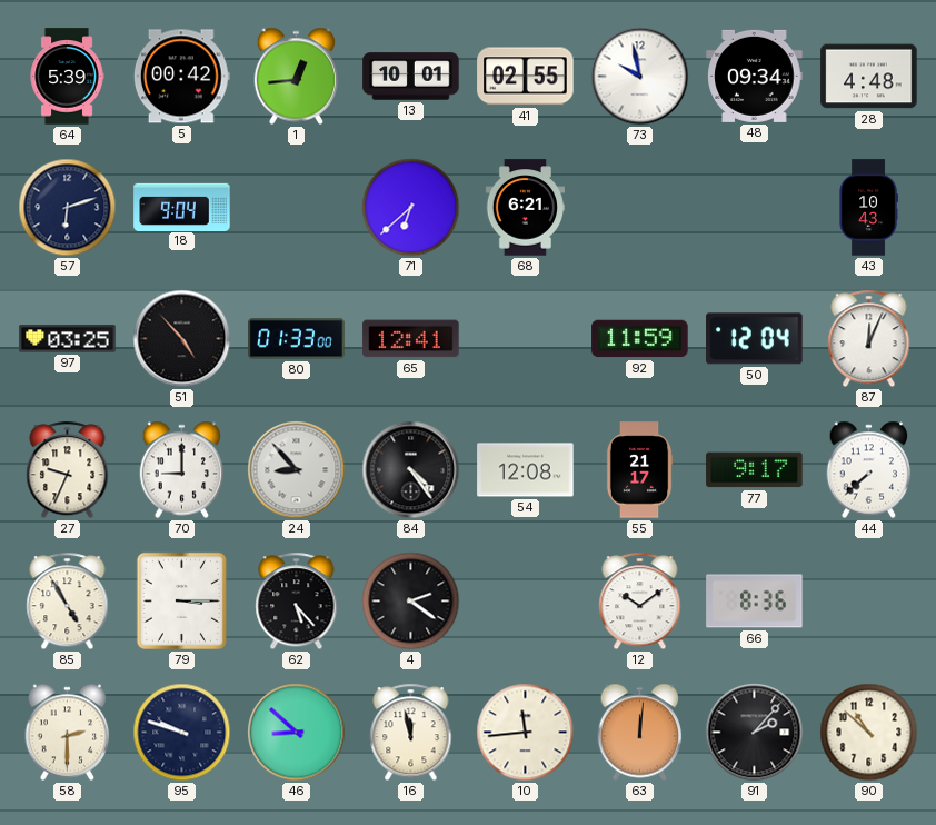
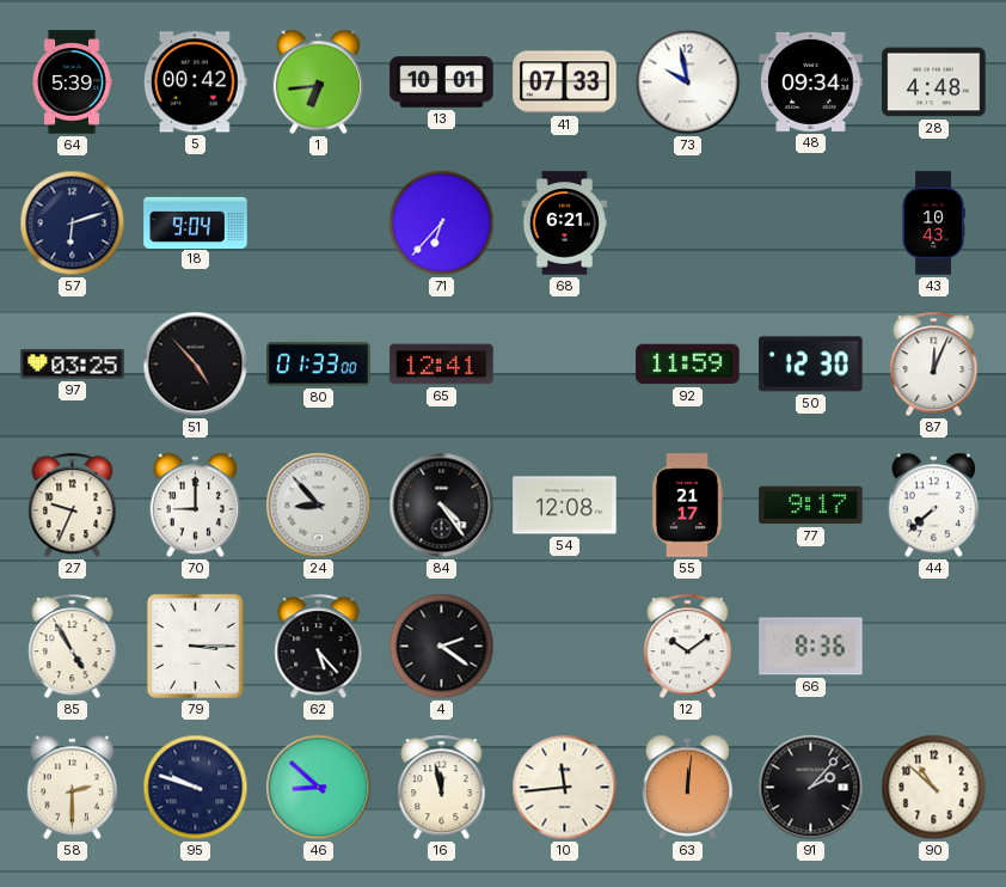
1: 12:44 -> 6:44
41: 02:55 -> 07:33
71: 6:38 -> 6:37
50: 12:04 -> 12:30
